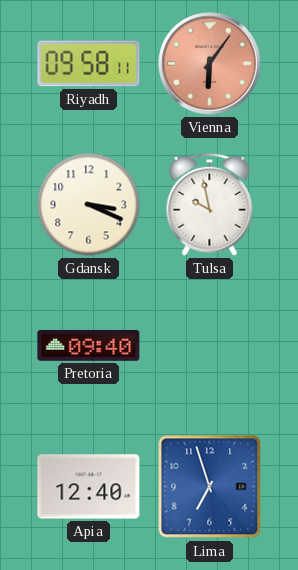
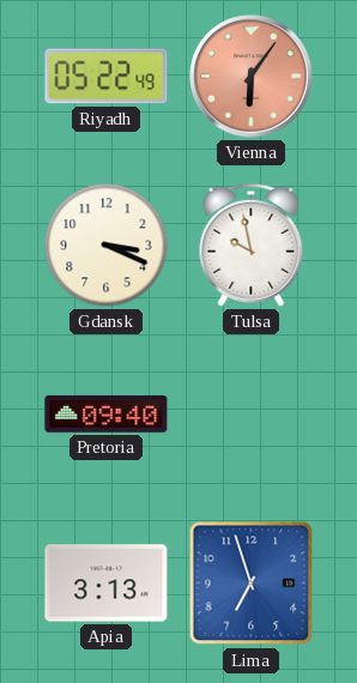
Riyadh: 09:58 -> 05:22
Apia: 12:40 -> 3:13
